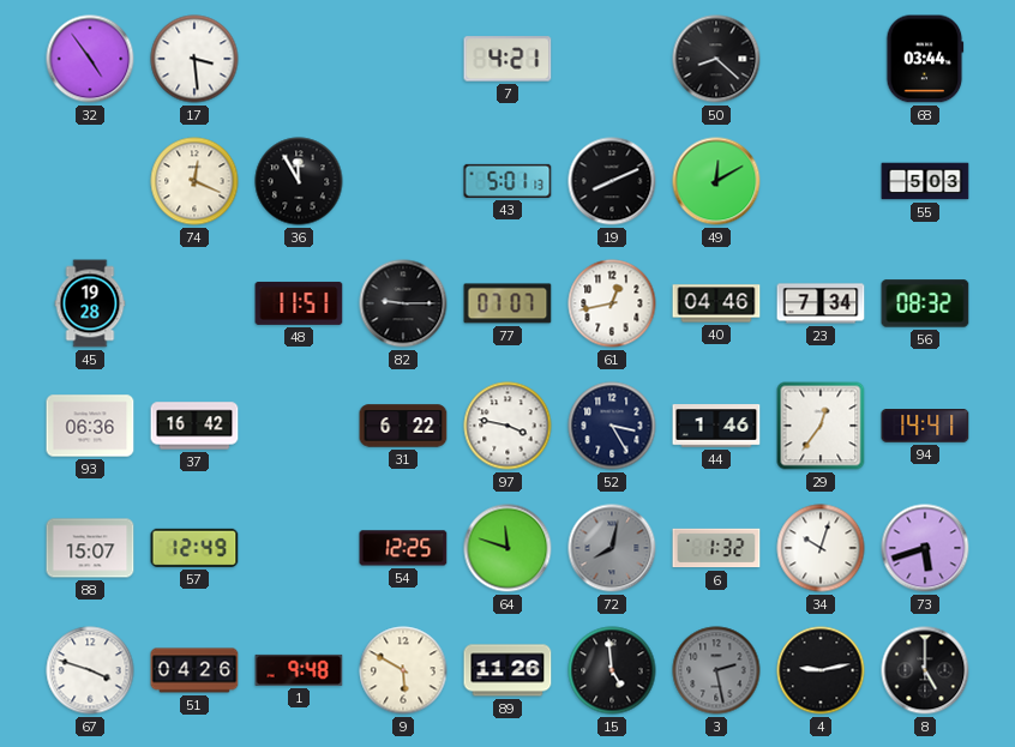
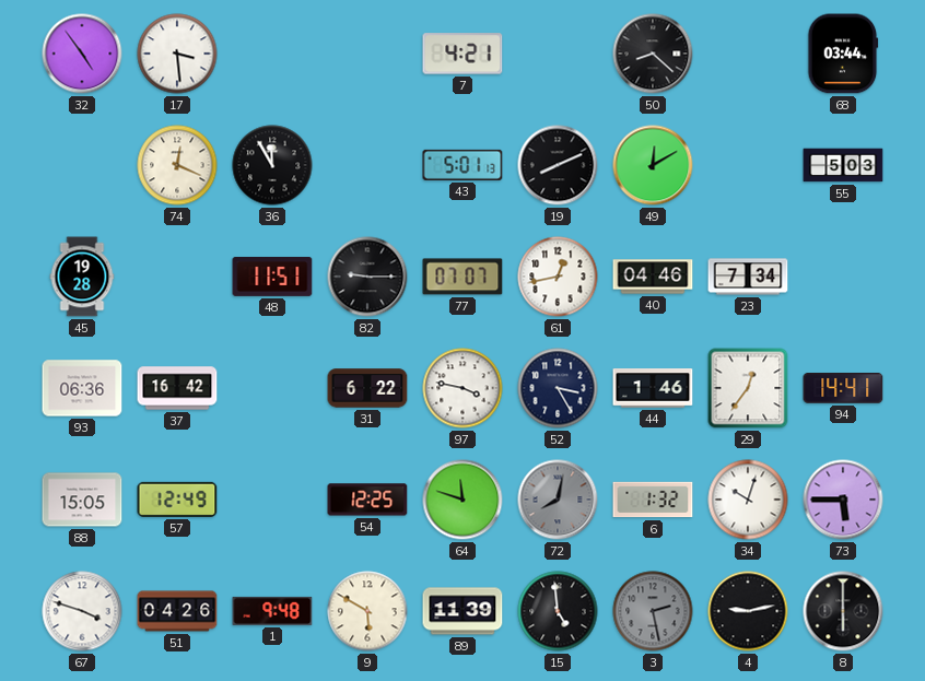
56: 08:32 -> none
88: 15:07 -> 15:05
73: 5:42 -> 5:45
89: 11:26 -> 11:39
8: 5:00 -> 6:00
